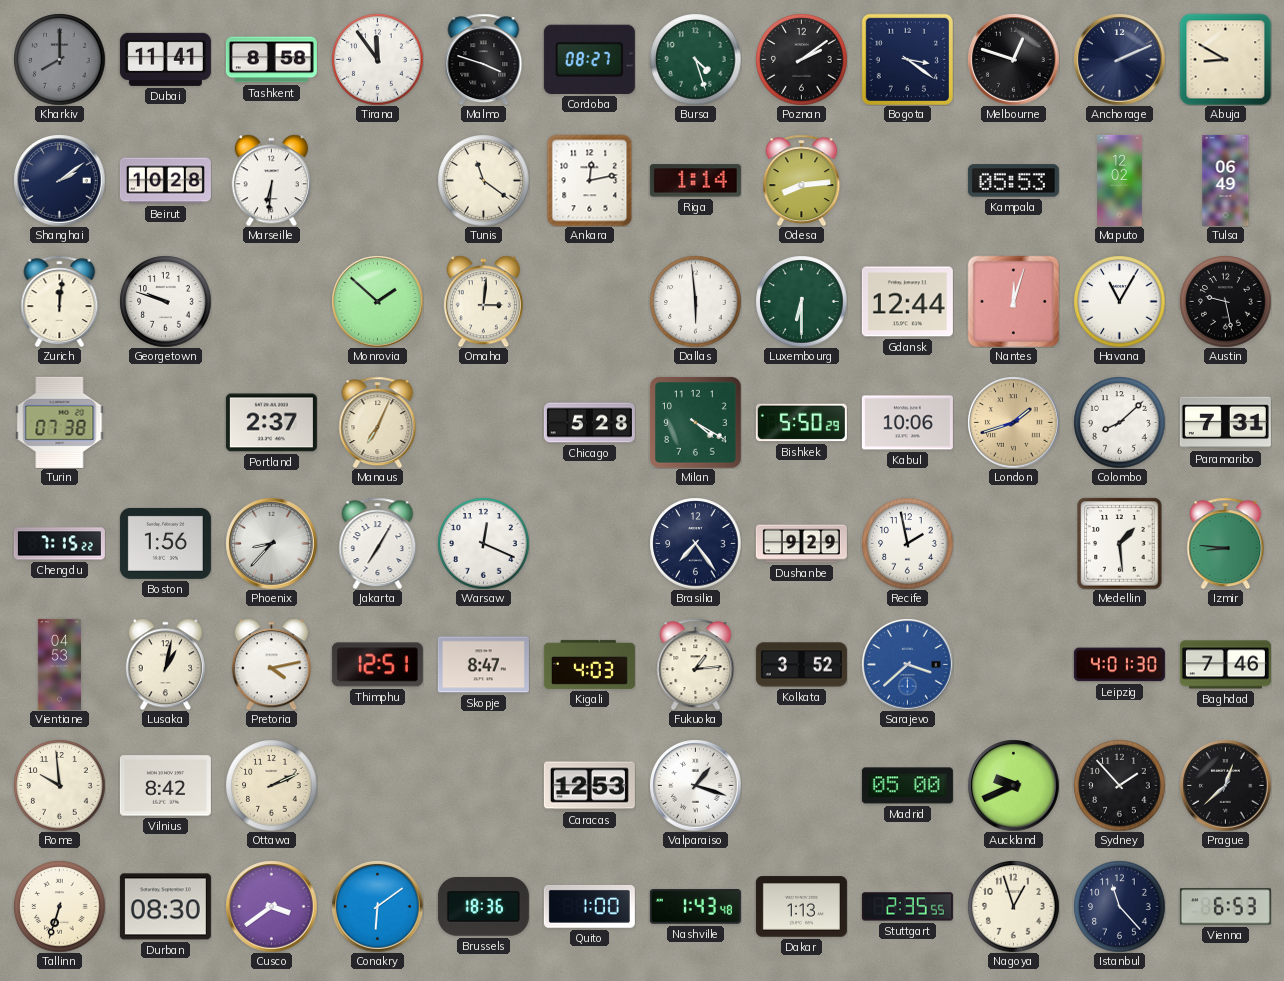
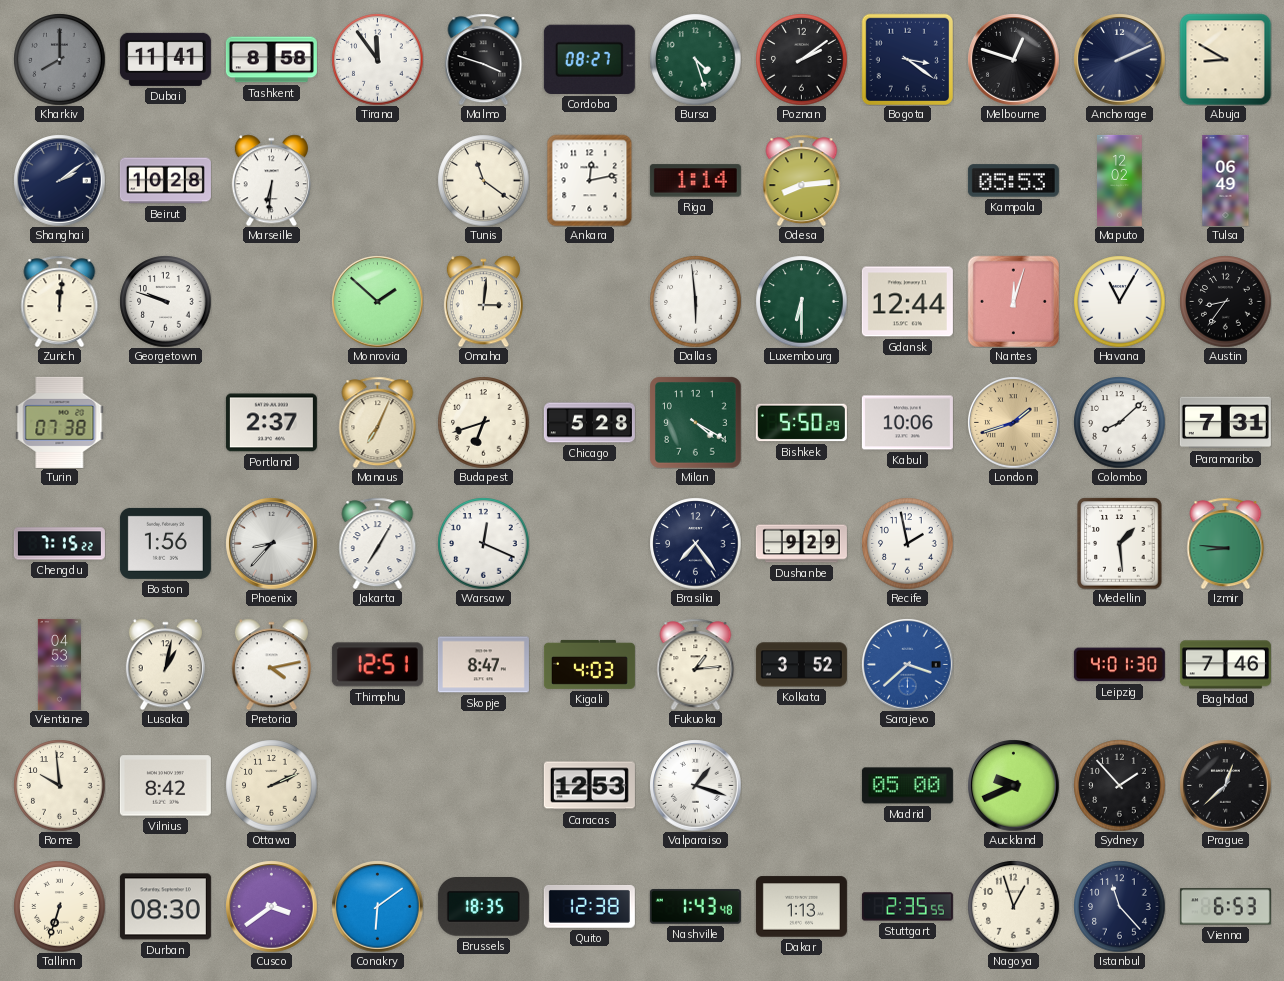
Austin: 9:28 -> 8:36
Budapest: none -> 6:42
Brussels: 18:36 -> 18:35
Quito: 1:00 -> 12:38
